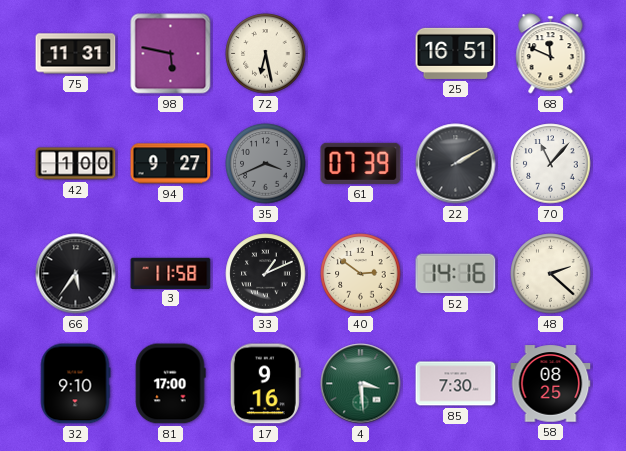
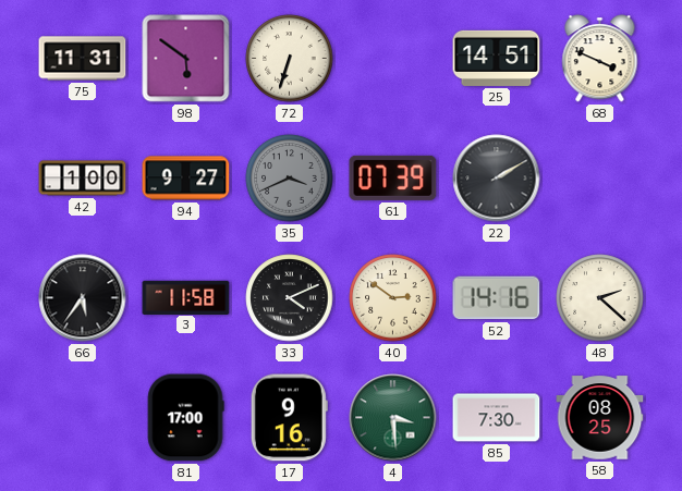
98: 5:47 -> 5:51
72: 6:28 -> 6:33
25: 16:51 -> 14:51
68: 11:49 -> 3:49
70: 11:07 -> none
33: 1:11 -> 4:11
32: 9:10 -> none
